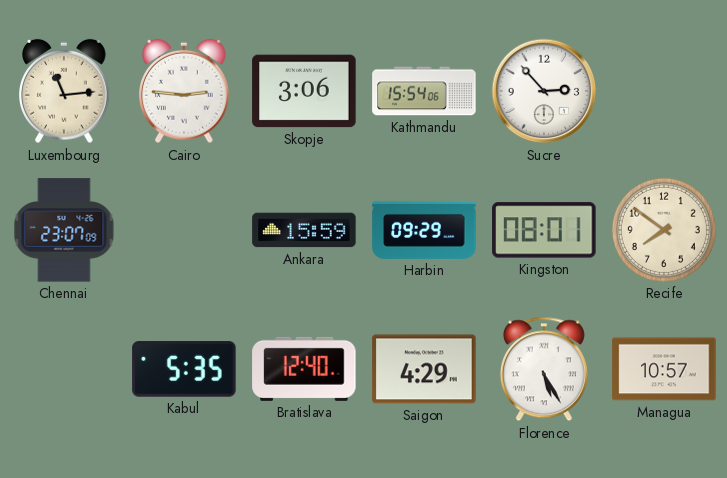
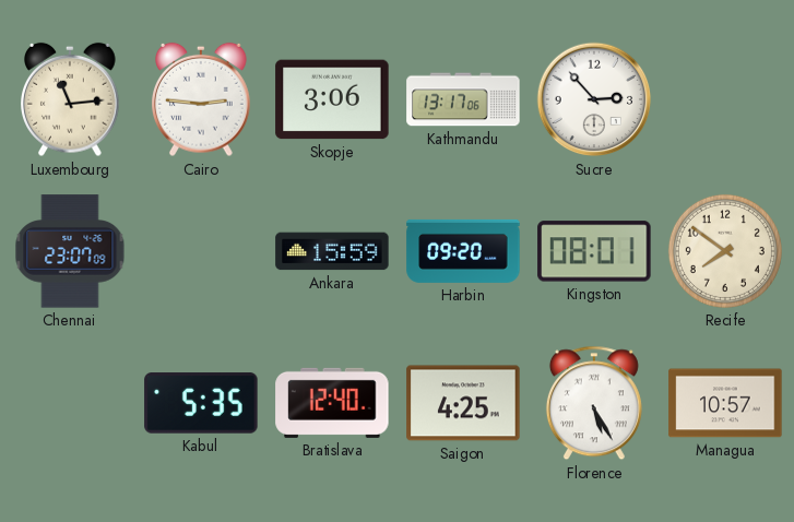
Kathmandu: 15:54 -> 13:17
Harbin: 09:29 -> 09:20
Saigon: 4:29 -> 4:25
